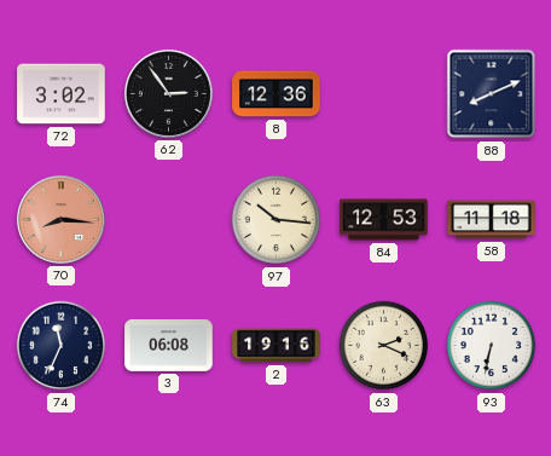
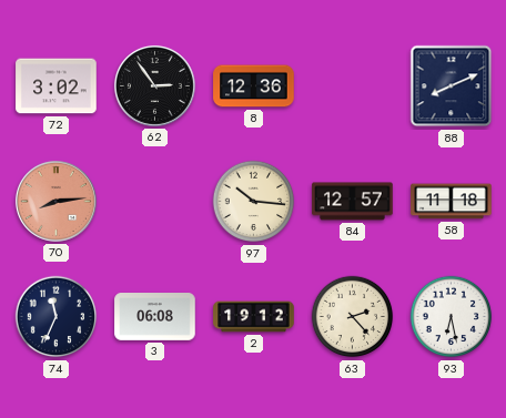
70: 8:16 -> 8:14
84: 12:53 -> 12:57
2: 19:16 -> 19:12
63: 2:19 -> 2:23
93: 6:32 -> 6:28
